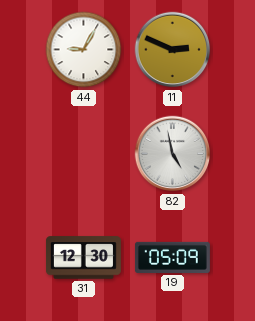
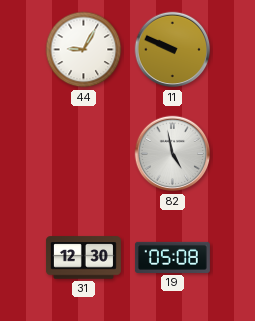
11: 2:49 -> 9:49
19: 05:09 -> 05:08
